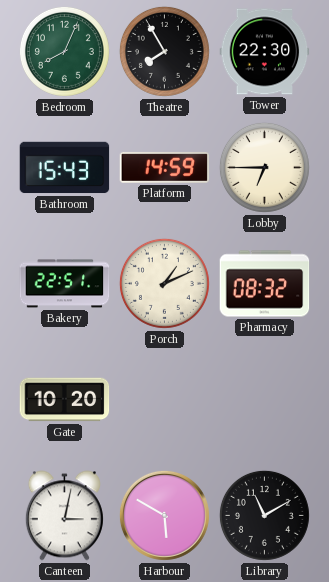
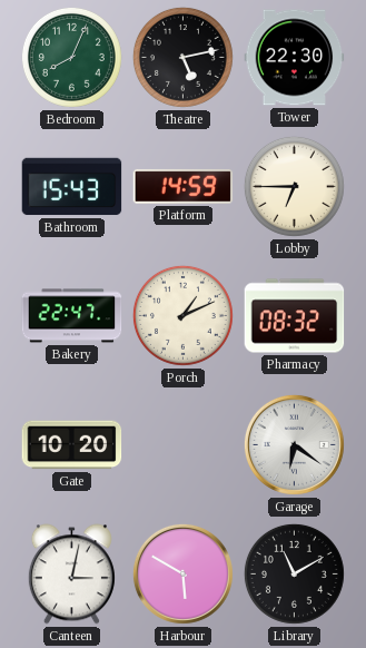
Theatre: 7:55 -> 5:13
Bakery: 22:51 -> 22:47
Garage: none -> 6:21
